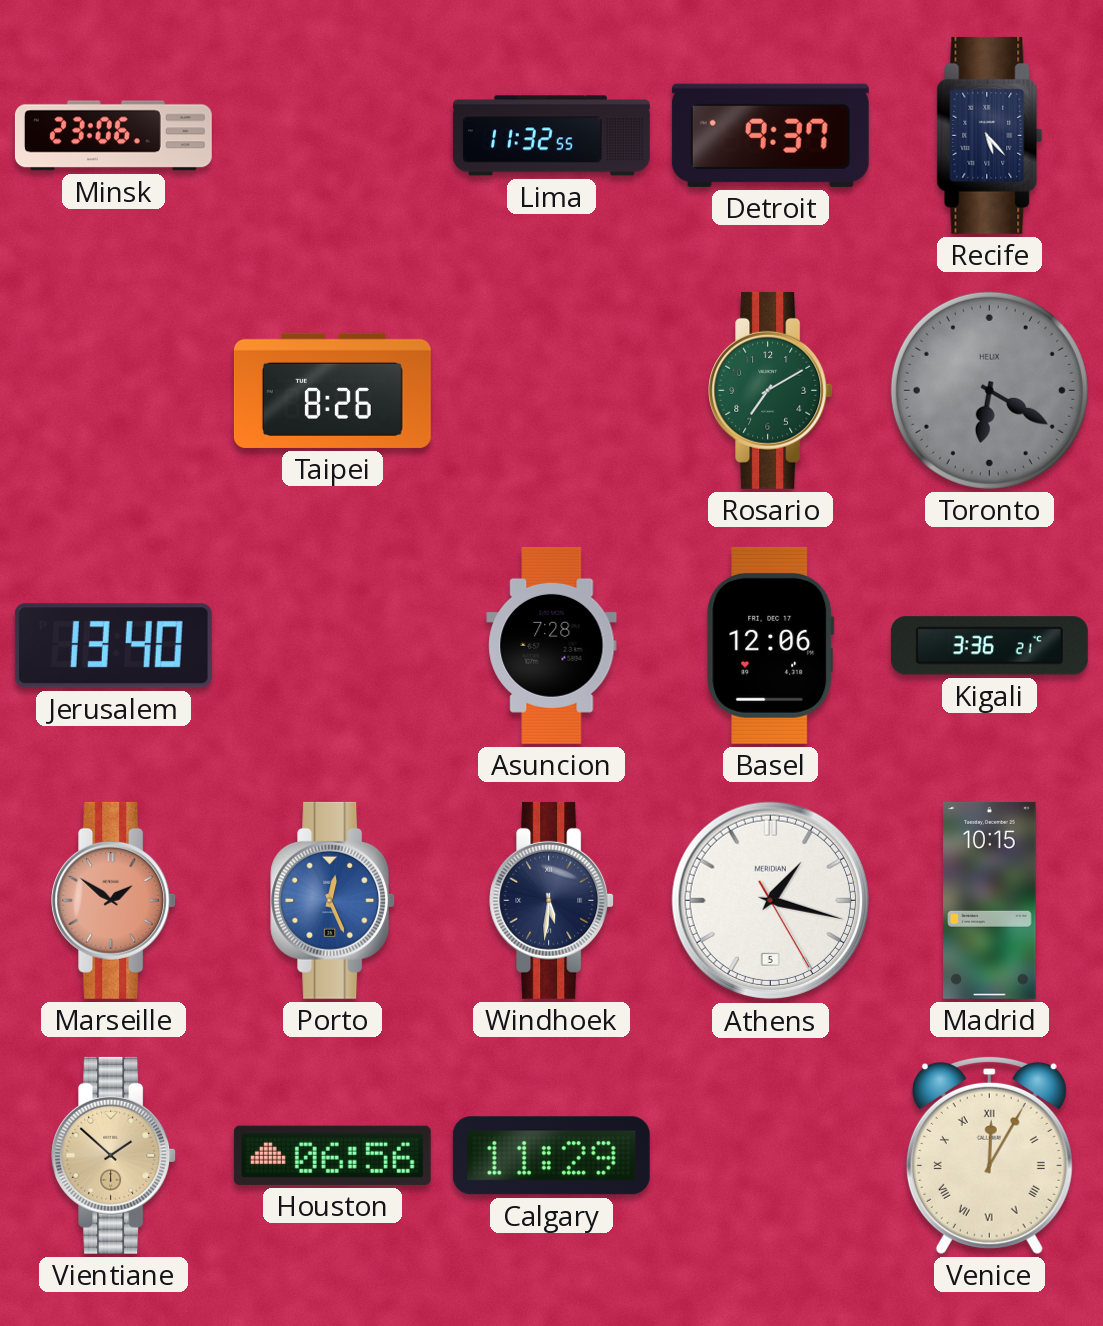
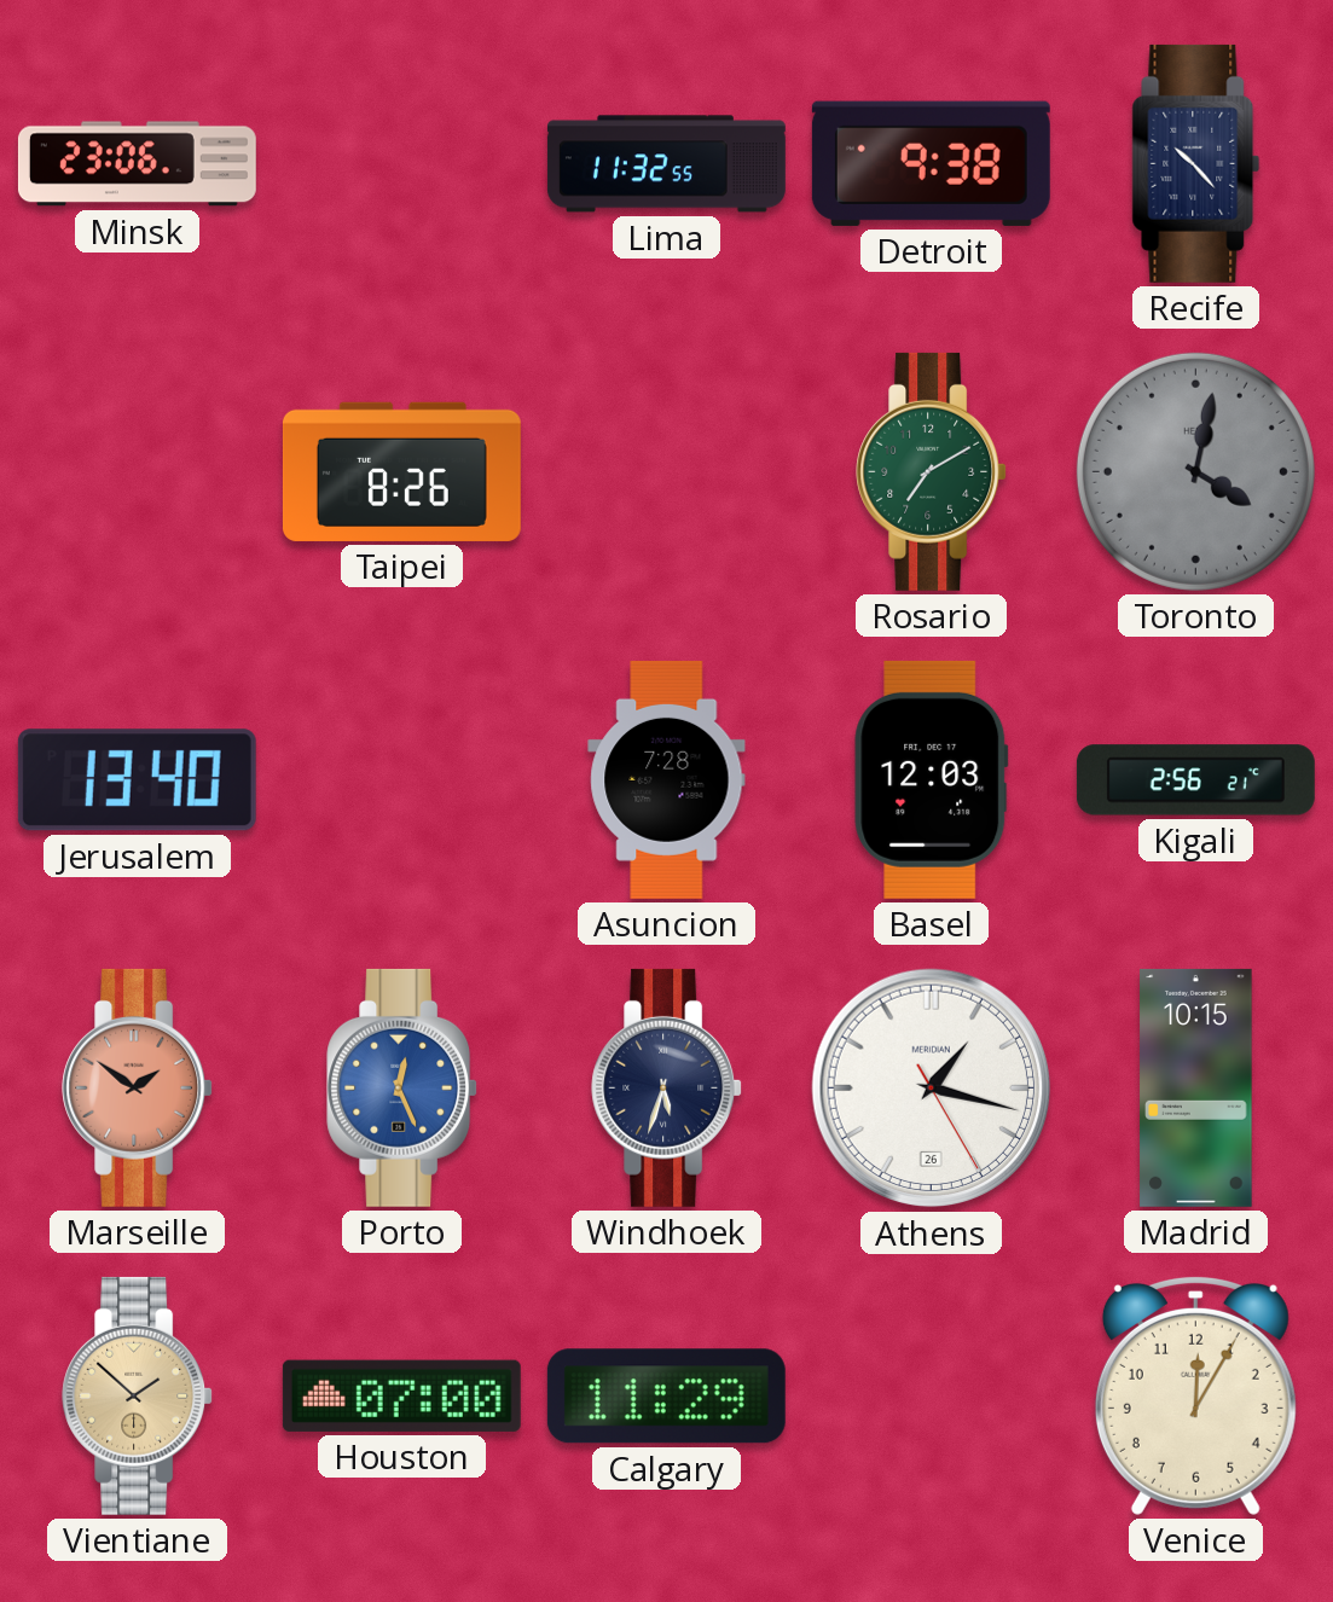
Detroit: 9:37 -> 9:38
Recife: 5:23 -> 10:23
Toronto: 6:20 -> 4:02
Basel: 12:06 -> 12:03
Kigali: 3:36 -> 2:56
Windhoek: 5:31 -> 5:33
Athens date: 5 -> 26
Houston: 06:56 -> 07:00
Venice numerals: Roman -> Arabic
